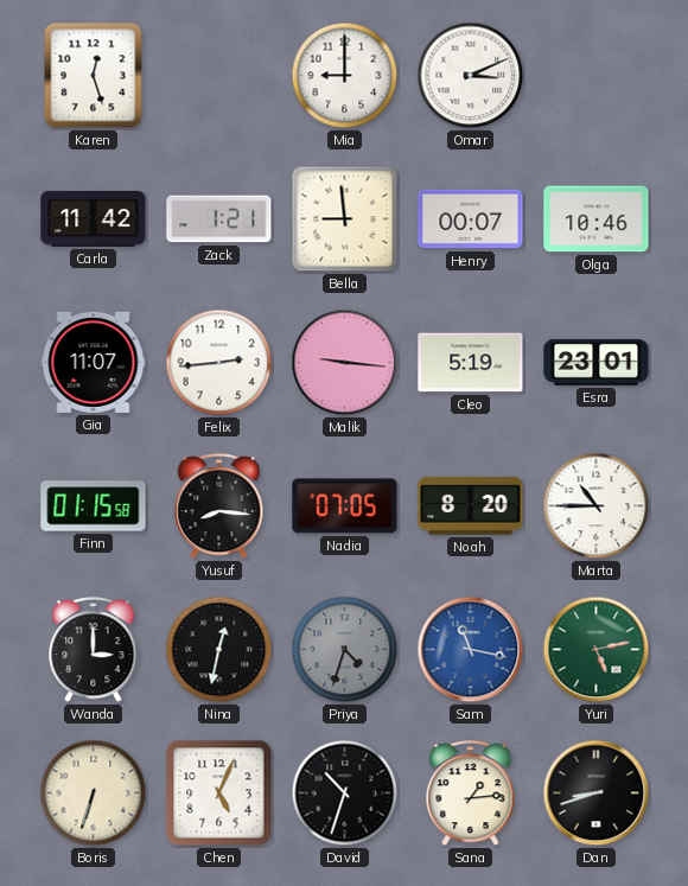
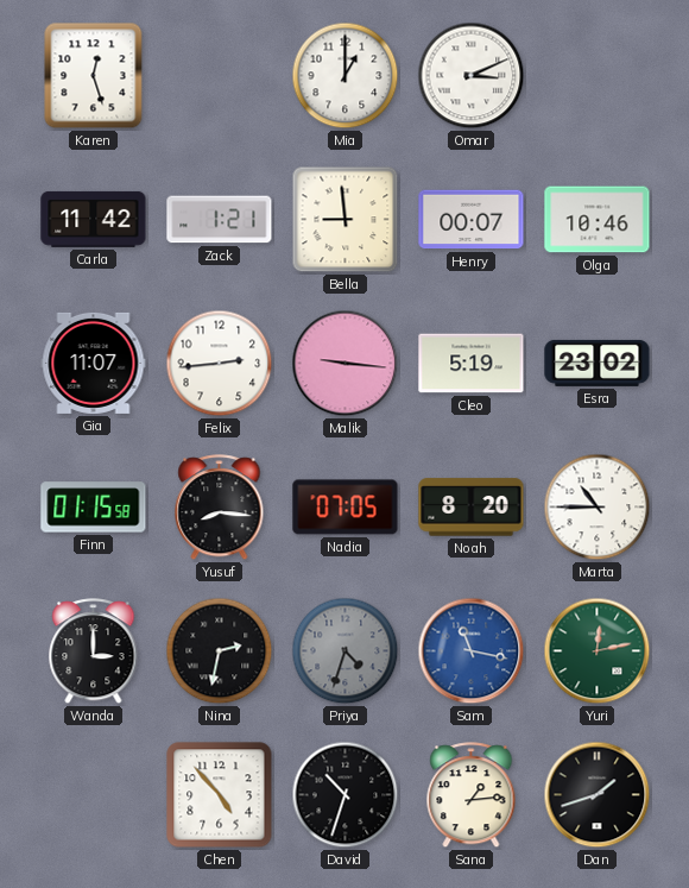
Mia: 9:00 -> 1:00
Esra: 23:01 -> 23:02
Nina: 12:32 -> 2:32
Yuri: 5:13 -> 12:13
Boris: 6:33 -> none
Chen: 5:04 -> 4:53
Dan: 8:42 -> 1:42
